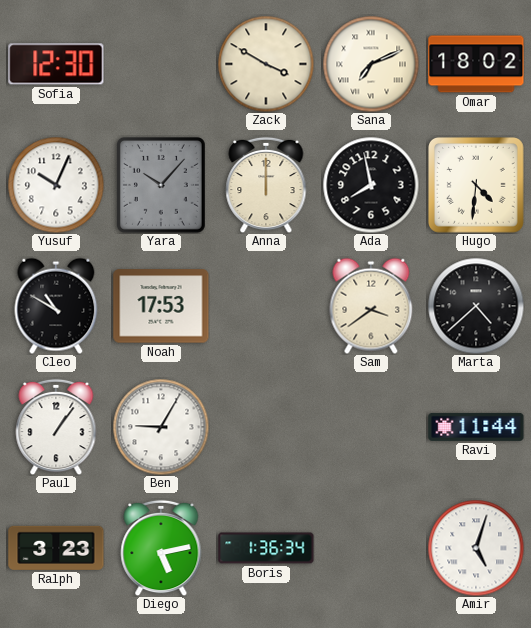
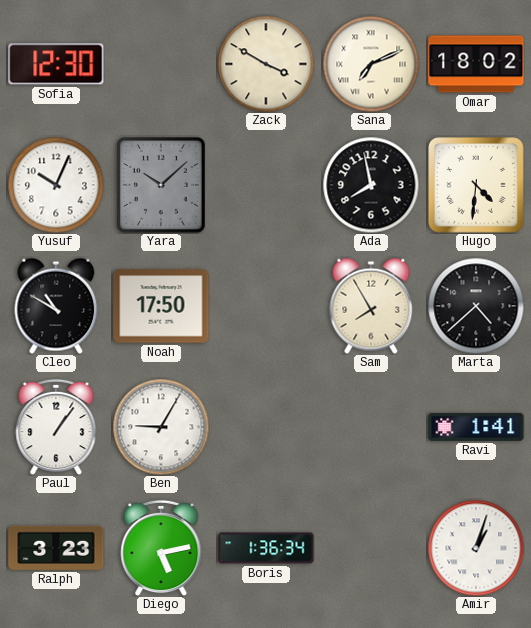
Yara: 10:07 -> 10:08
Anna: 12:00 -> none
Noah: 17:53 -> 17:50
Sam: 3:39 -> 7:55
Ravi: 11:44 -> 1:41
Amir: 5:03 -> 1:03
